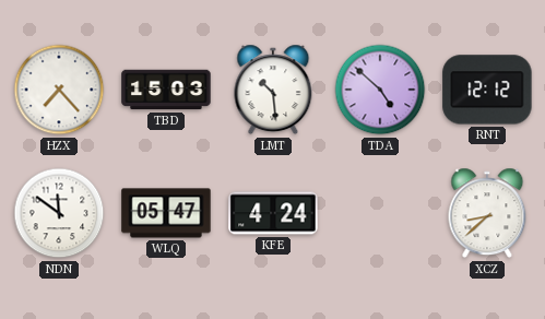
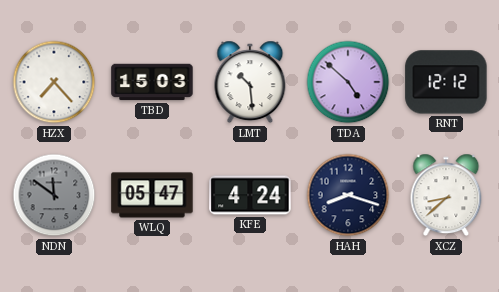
NDN dial: white -> grey
HAH: none -> 8:18
